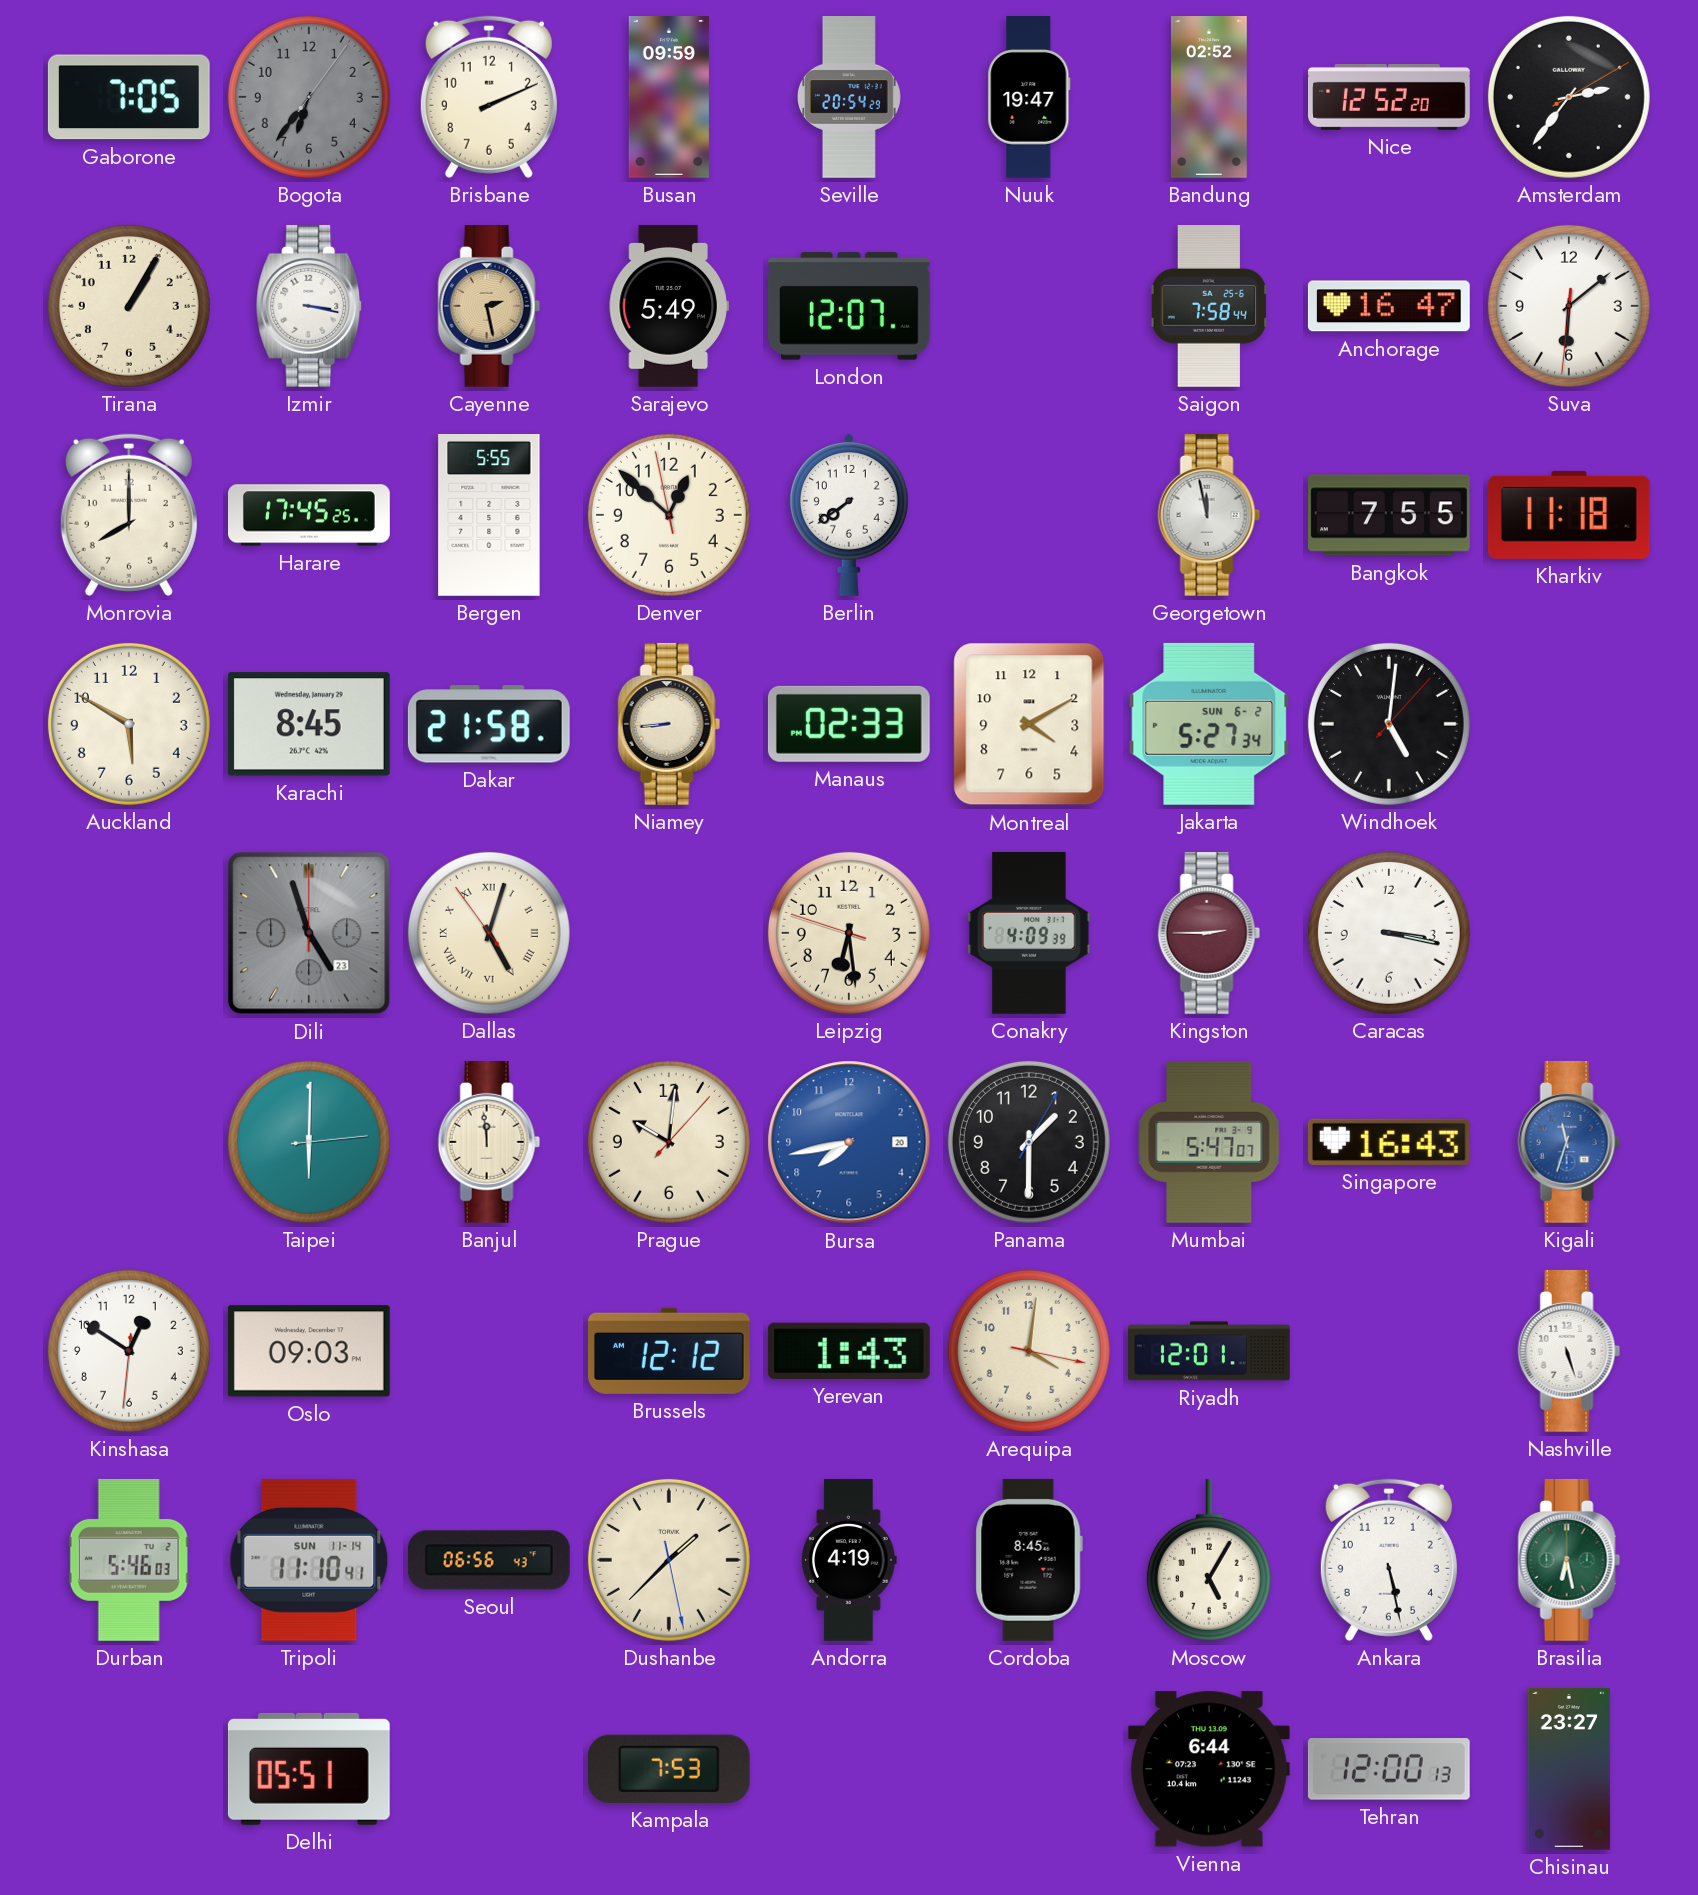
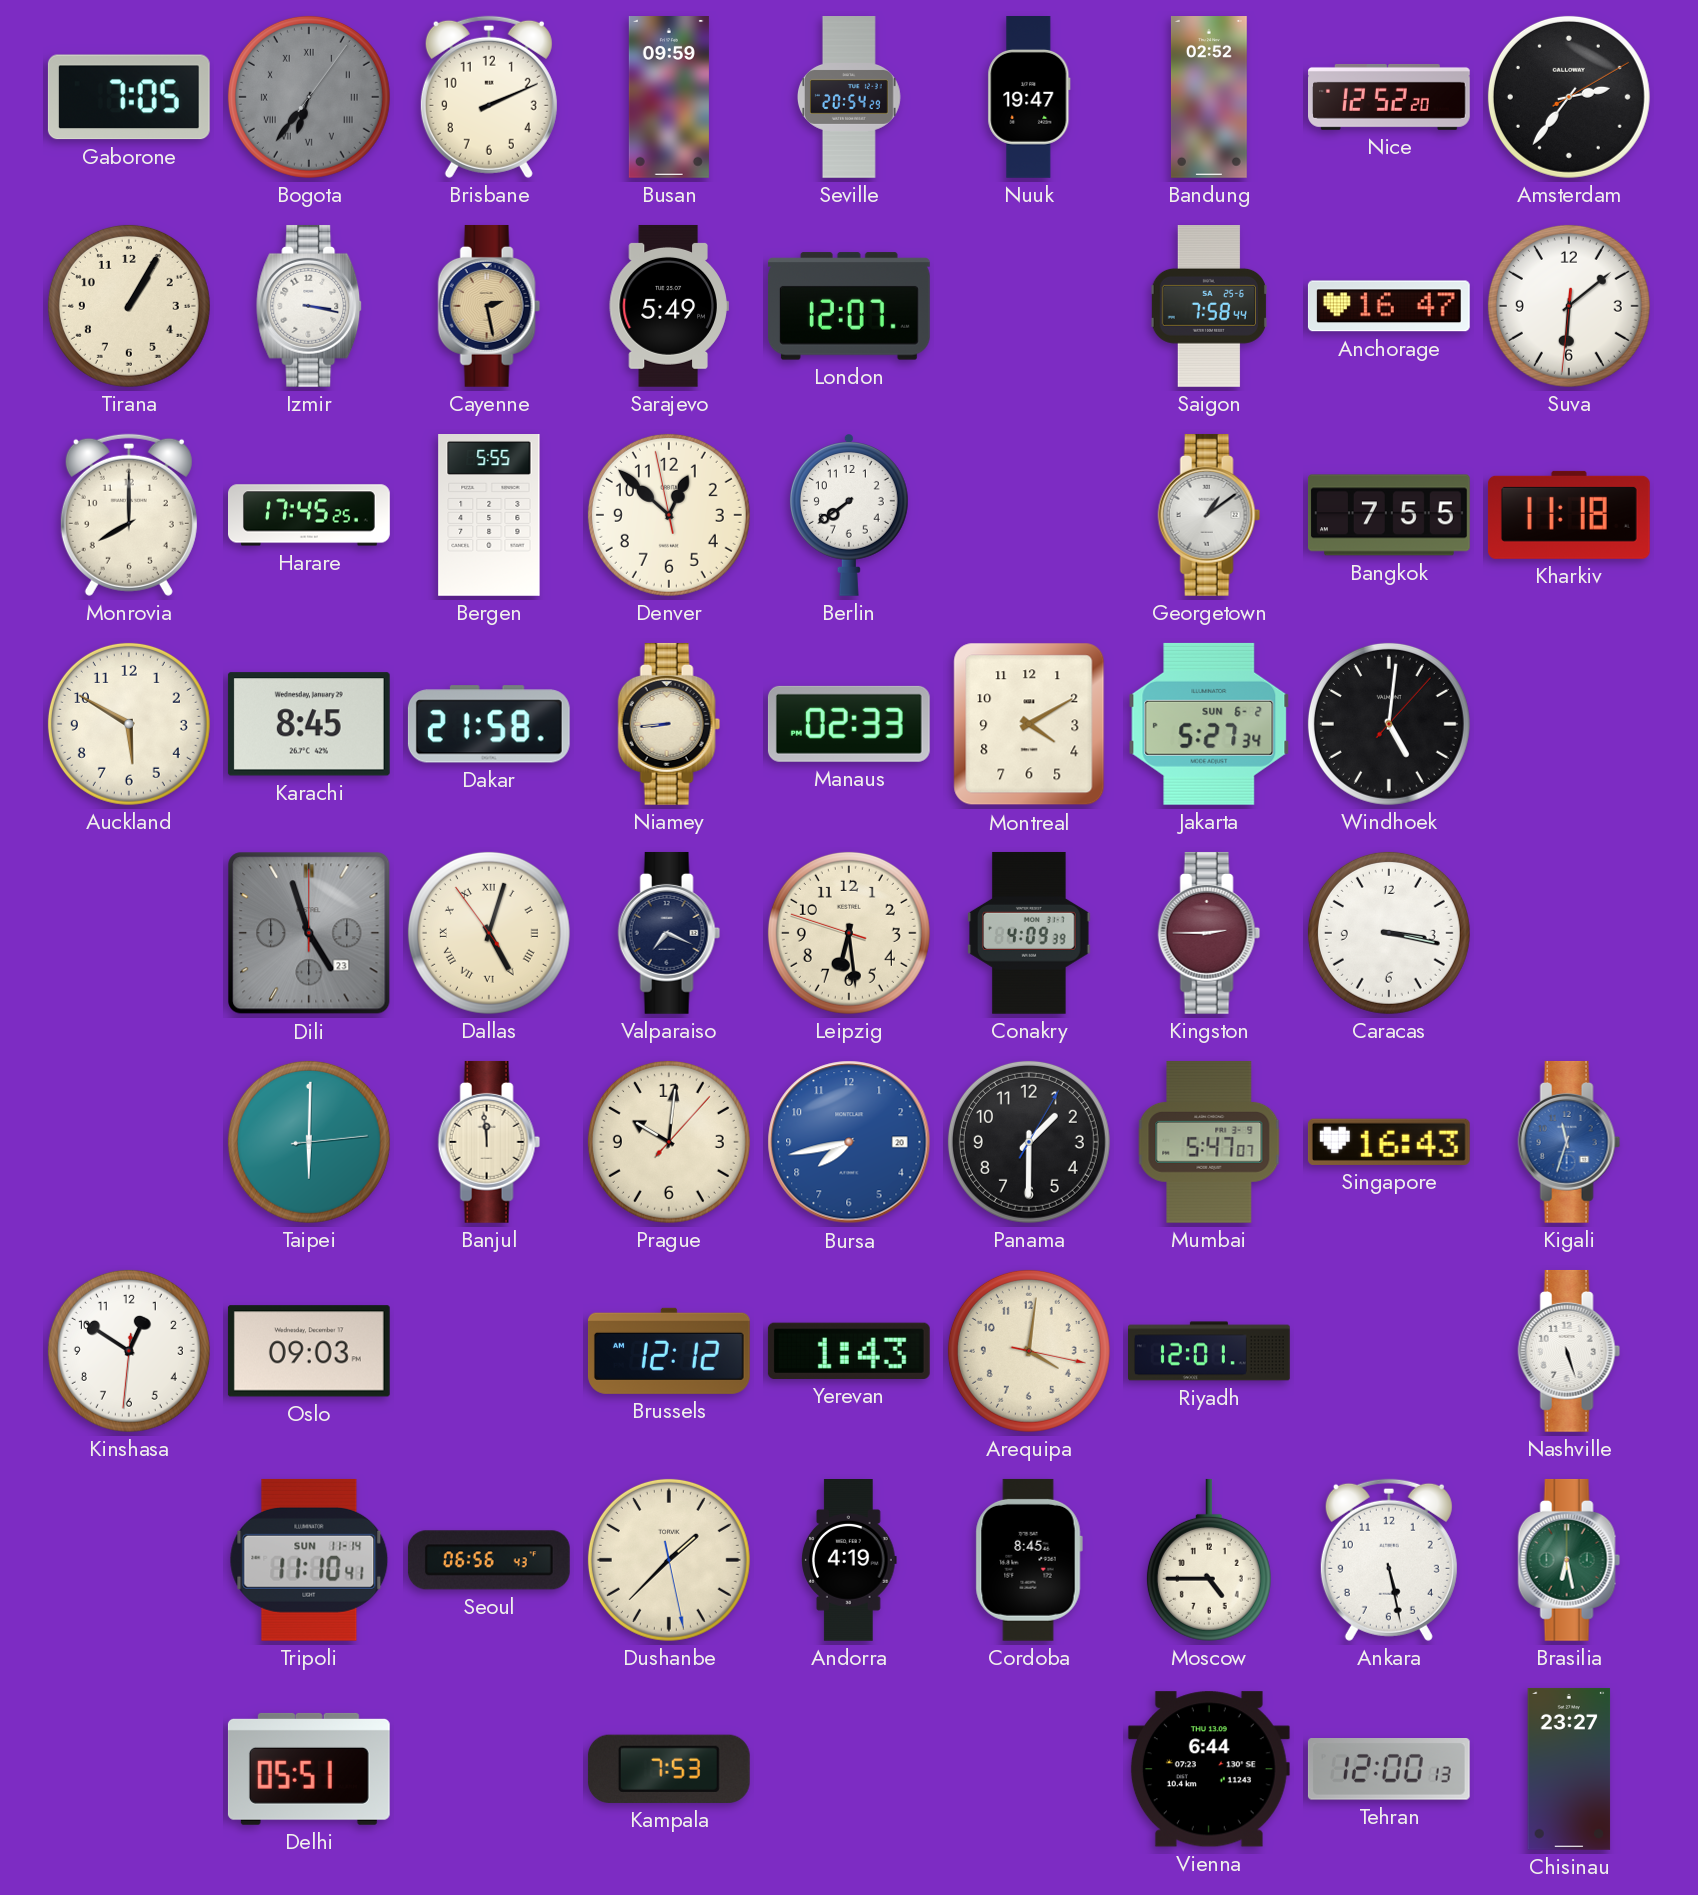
Bogota numerals: Arabic -> Roman
Georgetown: 11:58 -> 1:09
Valparaiso: none -> 7:19
Durban: 5:46 -> none
Moscow: 5:05 -> 4:45
